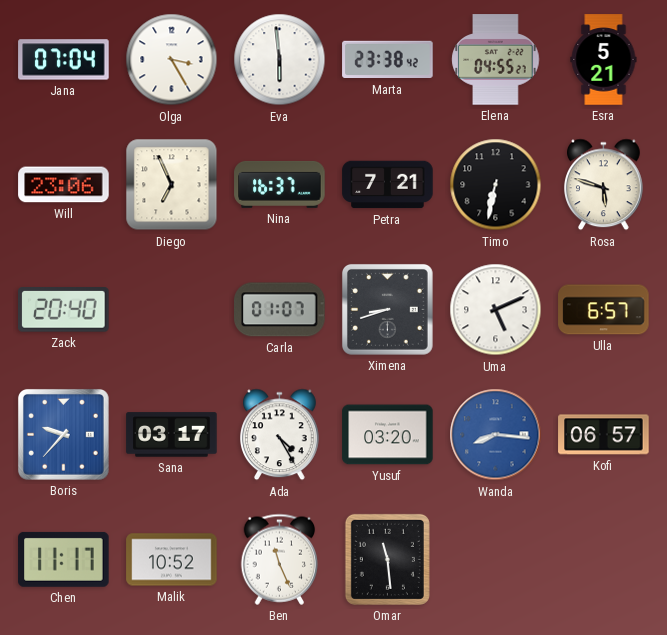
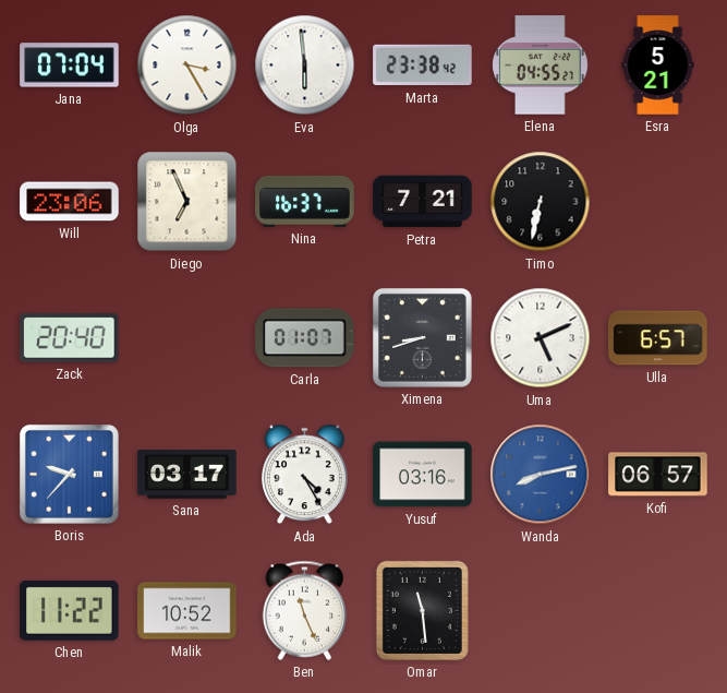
Rosa: 5:48 -> none
Yusuf: 03:20 -> 03:16
Wanda: 8:16 -> 8:13
Chen: 11:17 -> 11:22
